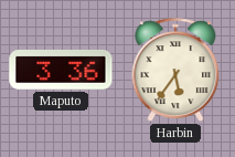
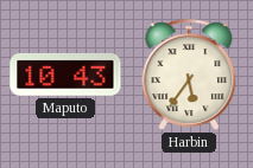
Maputo: 3:36 -> 10:43
